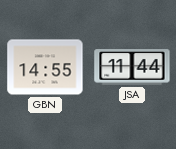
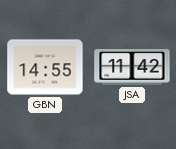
JSA: 11:44 -> 11:42
